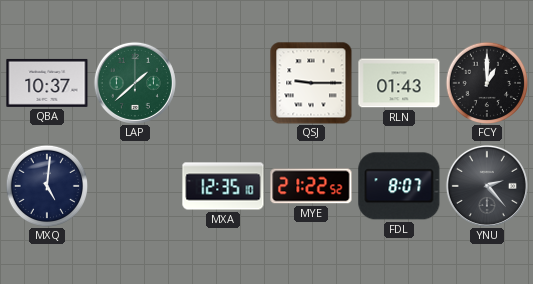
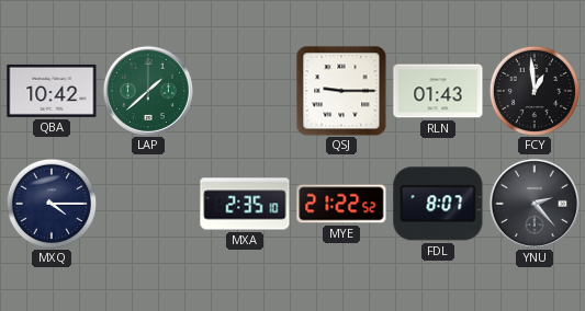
QBA: 10:37 -> 10:42
FCY: 1:00 -> 12:59
MXQ: 5:01 -> 4:15
MXA: 12:35 -> 2:35
